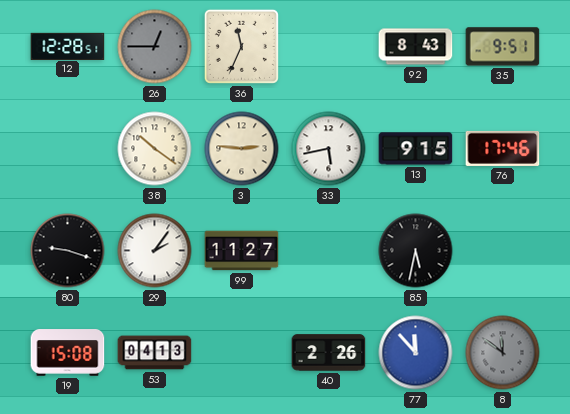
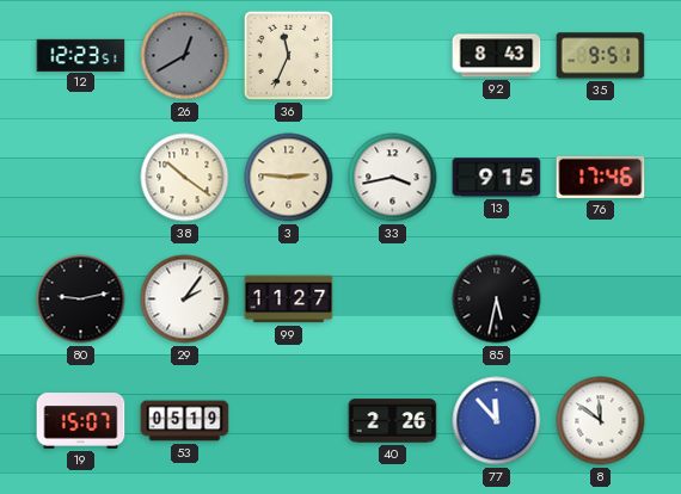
12: 12:28 -> 12:23
26: 12:45 -> 12:40
33: 5:43 -> 3:43
80: 9:18 -> 9:13
19: 15:08 -> 15:07
53: 04:13 -> 05:19
8 dial: grey -> white
